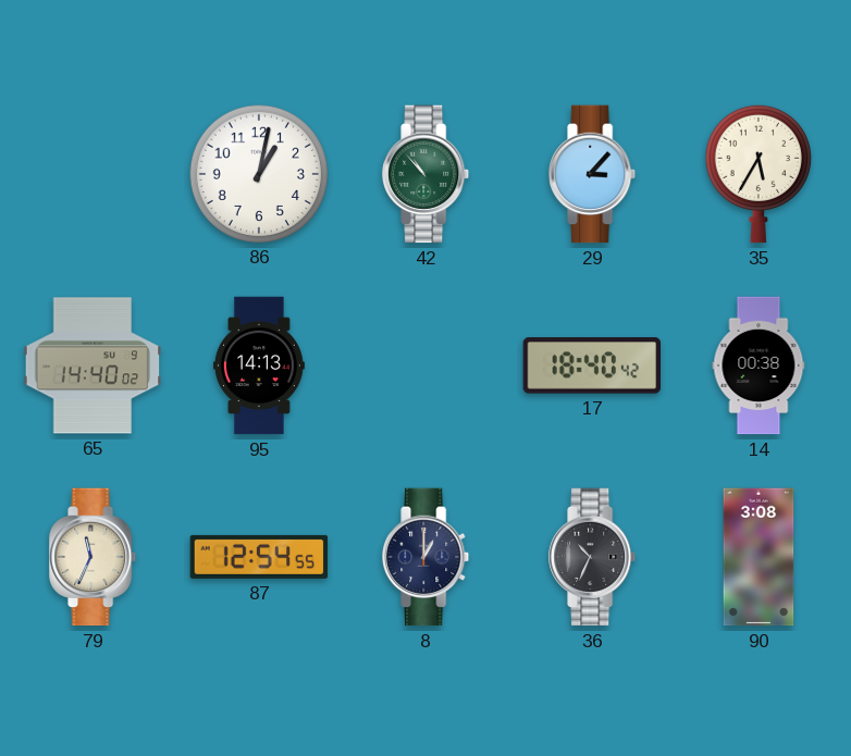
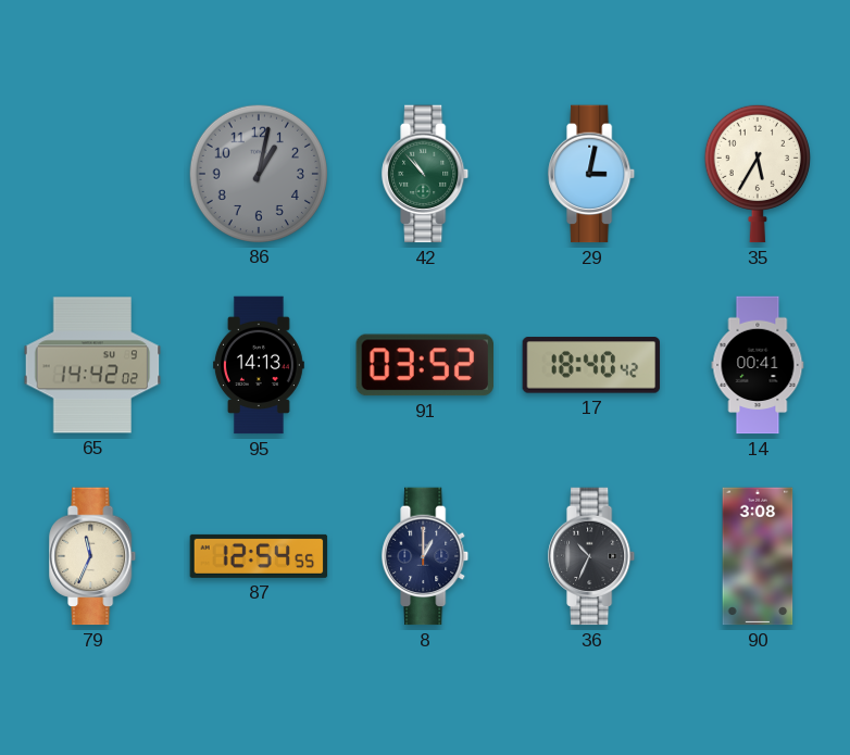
86 dial: white -> grey
29: 3:07 -> 3:02
65: 14:40 -> 14:42
91: none -> 03:52
14: 00:38 -> 00:41
